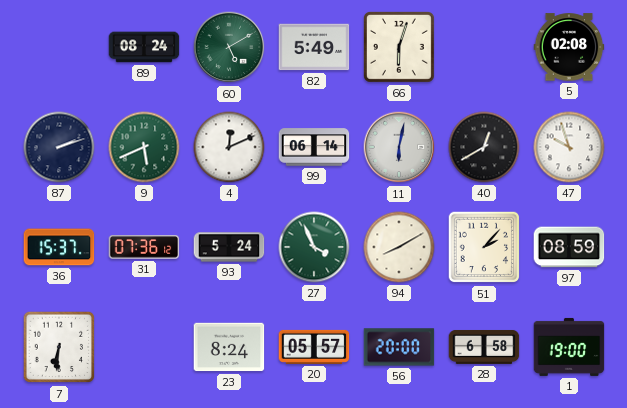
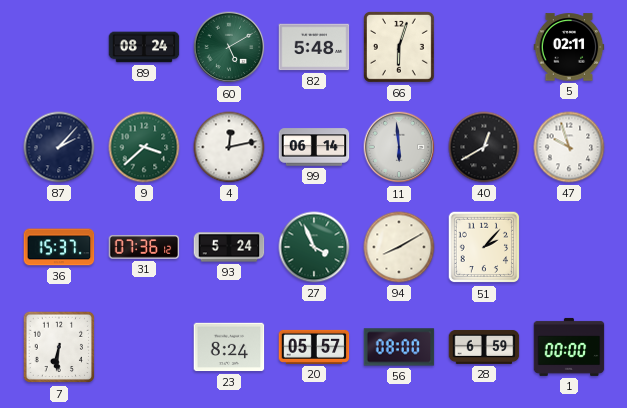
82: 5:49 -> 5:48
5: 02:08 -> 02:11
87: 2:12 -> 2:07
9: 5:41 -> 3:38
4: 12:11 -> 12:13
11: 6:02 -> 5:59
97: 08:59 -> none
56: 20:00 -> 08:00
28: 6:58 -> 6:59
1: 19:00 -> 00:00
